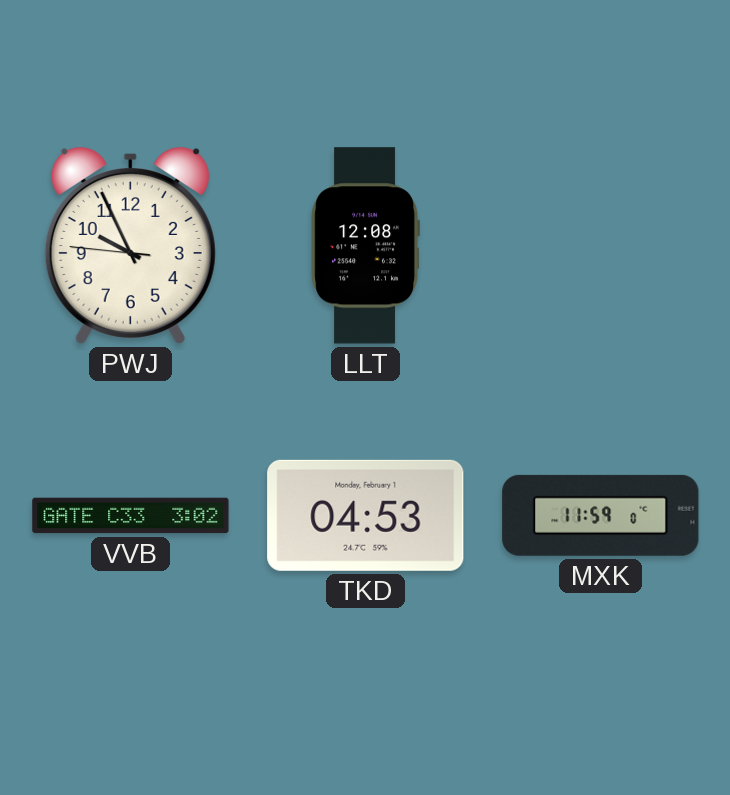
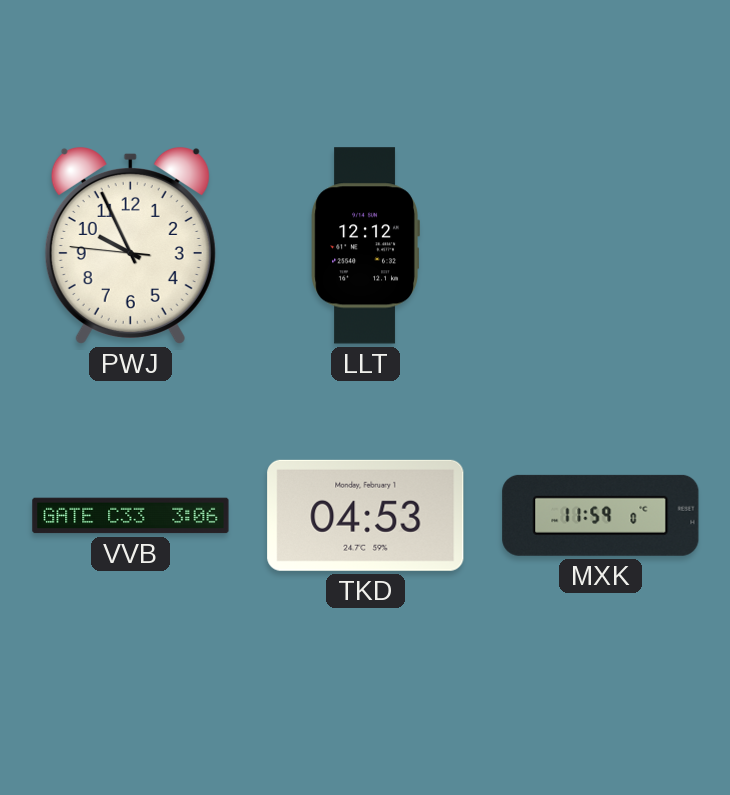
LLT: 12:08 -> 12:12
VVB: 3:02 -> 3:06
